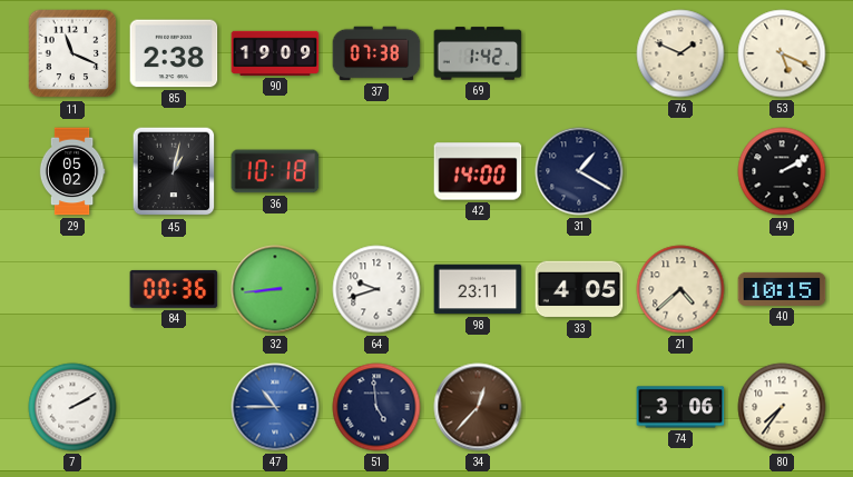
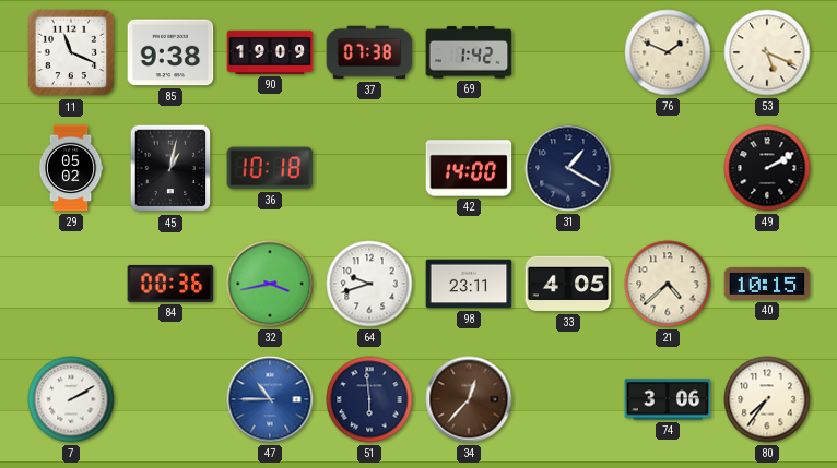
85: 2:38 -> 9:38
32: 8:44 -> 3:43
51: 4:59 -> 5:59
